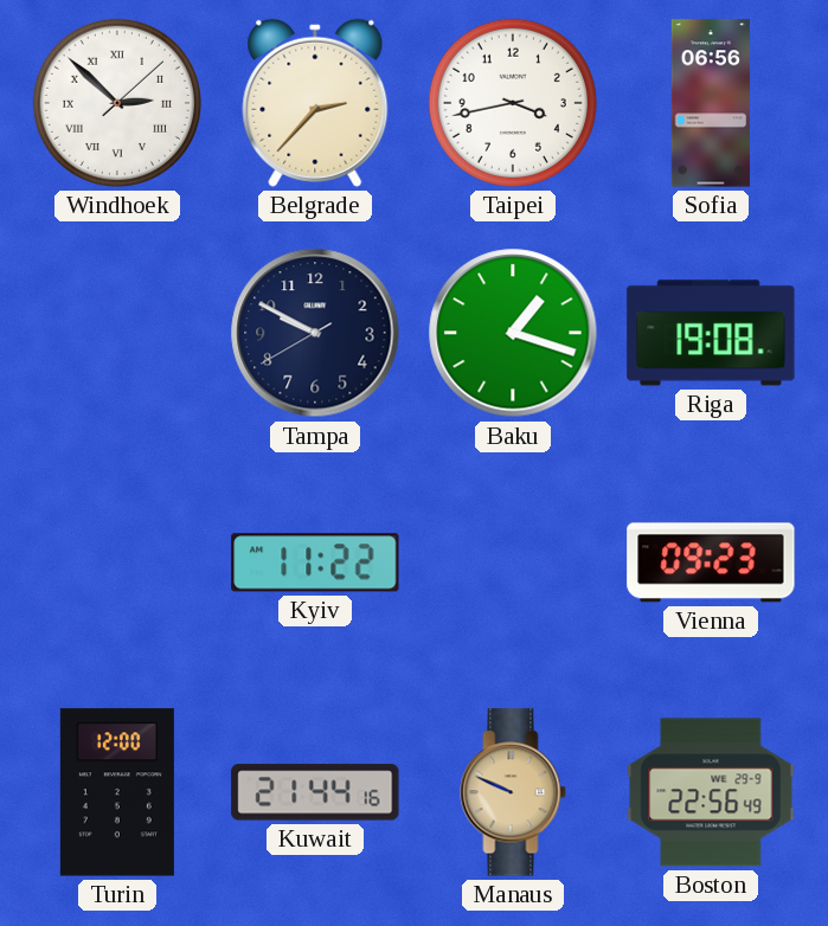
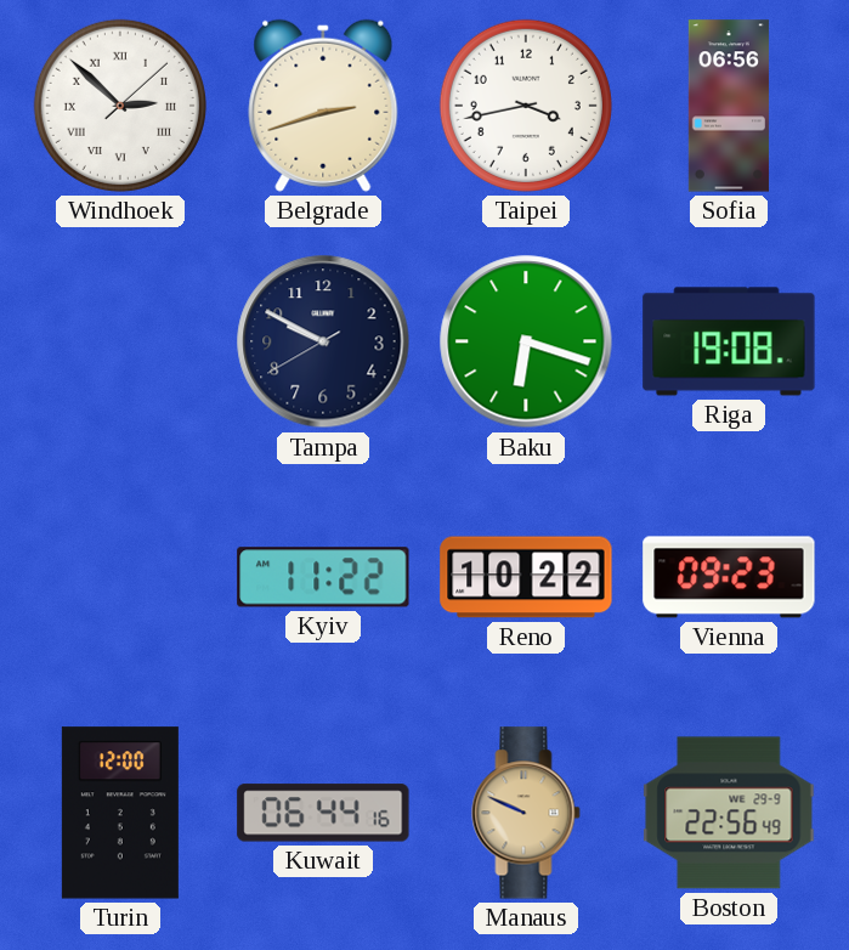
Belgrade: 2:37 -> 2:42
Baku: 1:18 -> 6:18
Reno: none -> 10:22
Kuwait: 21:44 -> 06:44
